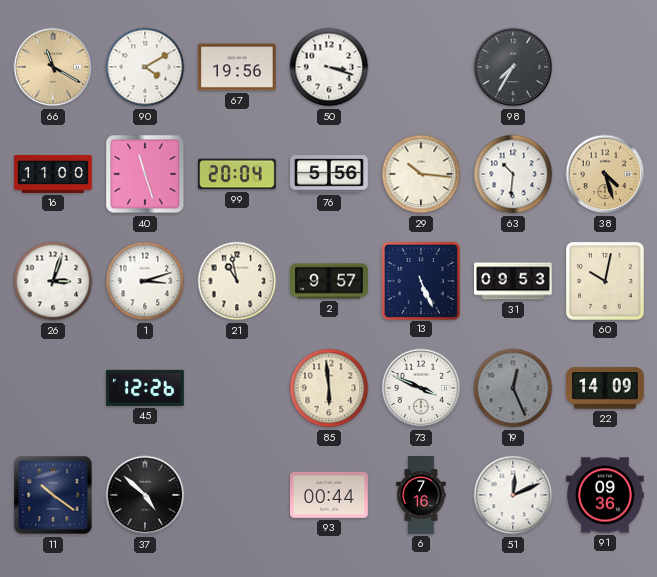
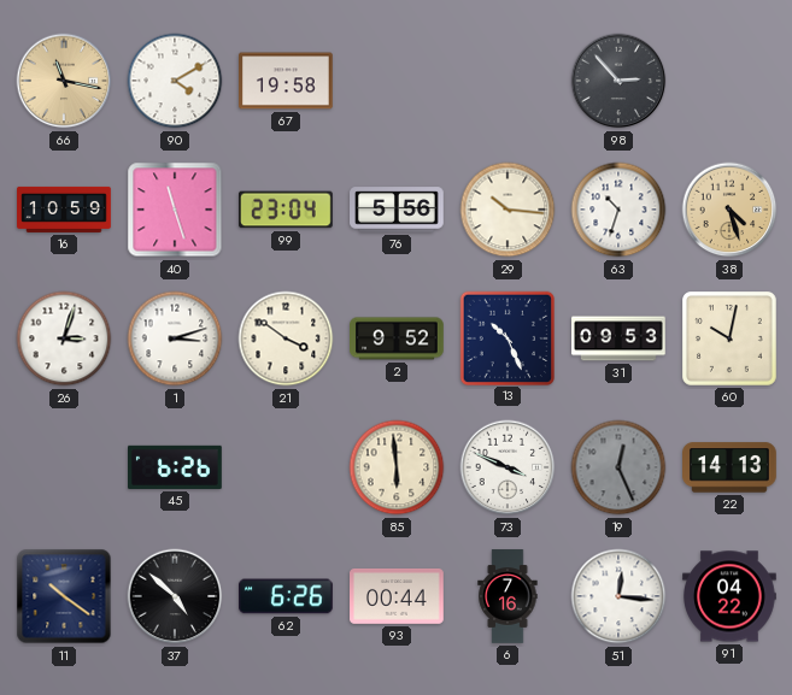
66: 11:20 -> 11:17
67: 19:56 -> 19:58
50: 3:18 -> none
98: 7:35 -> 2:53
16: 11:00 -> 10:59
99: 20:04 -> 23:04
63: 10:31 -> 10:33
21: 10:58 -> 3:51
2: 9:57 -> 9:52
13: 5:26 -> 10:26
45: 12:26 -> 6:26
22: 14:09 -> 14:13
62: none -> 6:26
51: 12:11 -> 12:16
91: 09:36 -> 04:22
